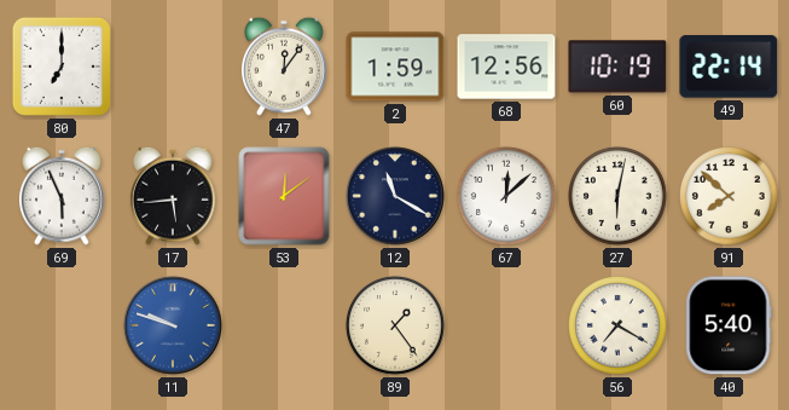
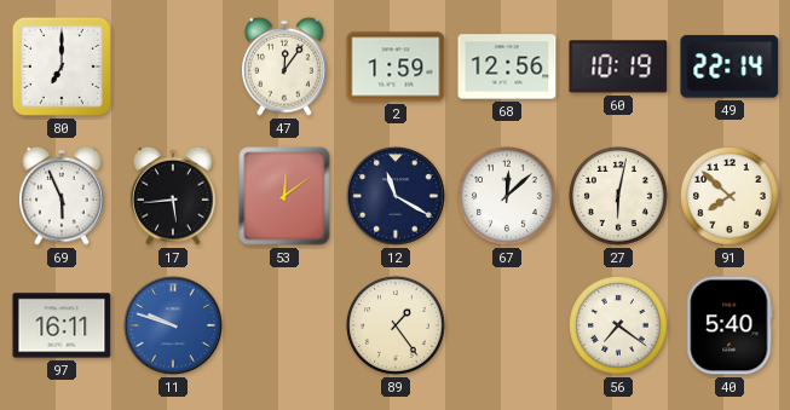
97: none -> 16:11
56: 7:20 -> 7:21
